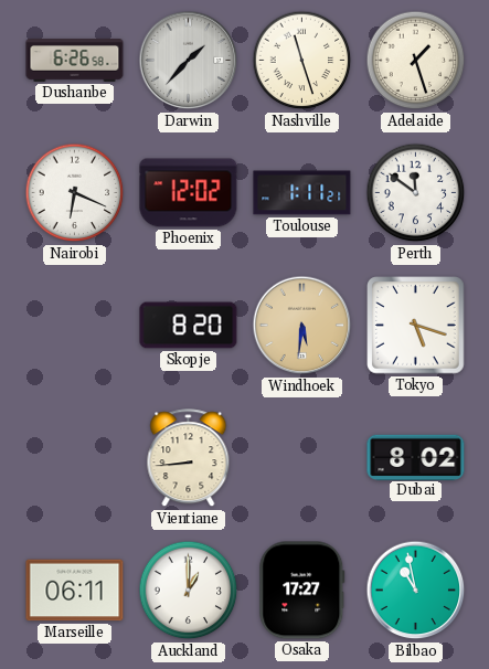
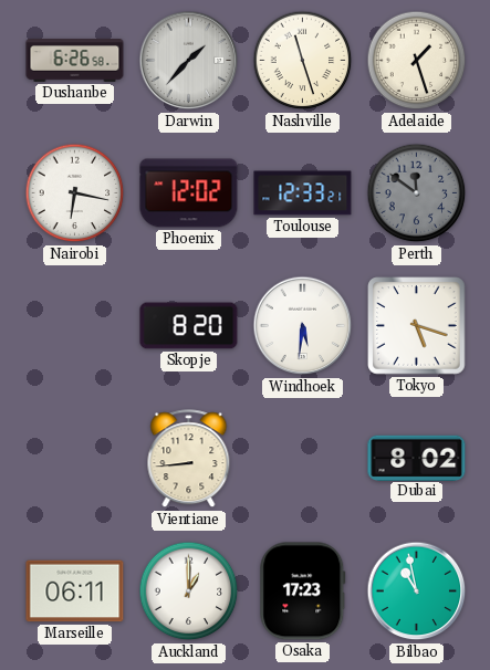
Nairobi: 6:19 -> 6:17
Toulouse: 1:11 -> 12:33
Perth dial: white -> grey
Windhoek dial: champagne -> white
Osaka: 17:27 -> 17:23
